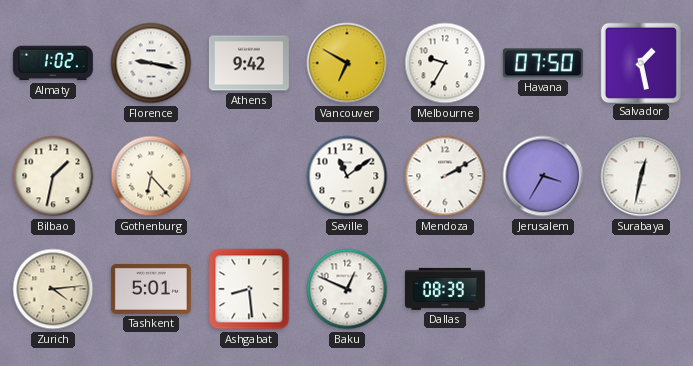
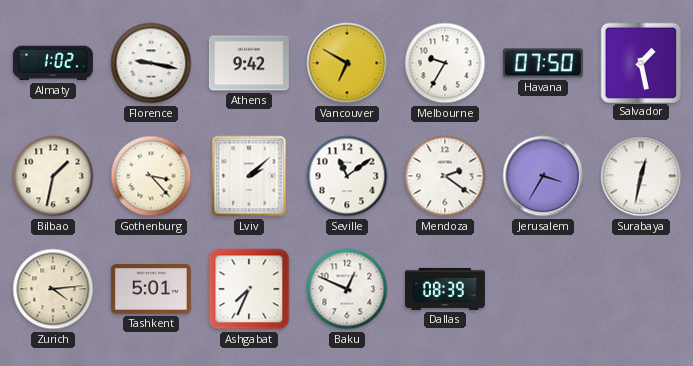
Gothenburg: 6:23 -> 3:23
Lviv: none -> 2:08
Mendoza: 2:10 -> 2:21
Ashgabat: 8:29 -> 7:34
